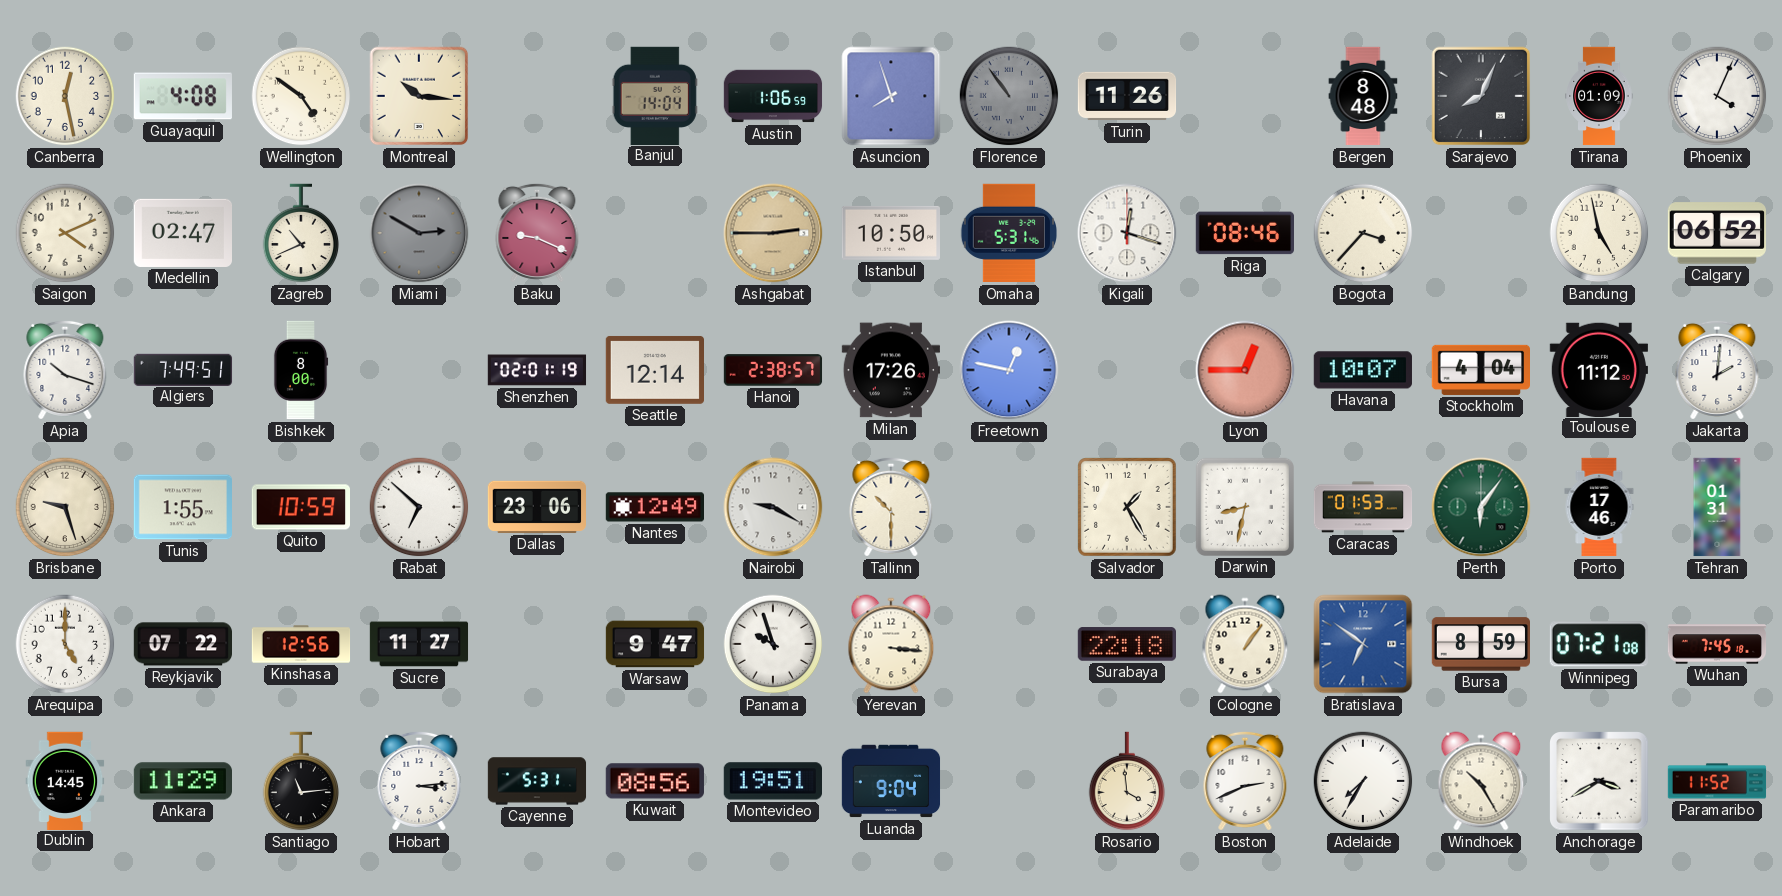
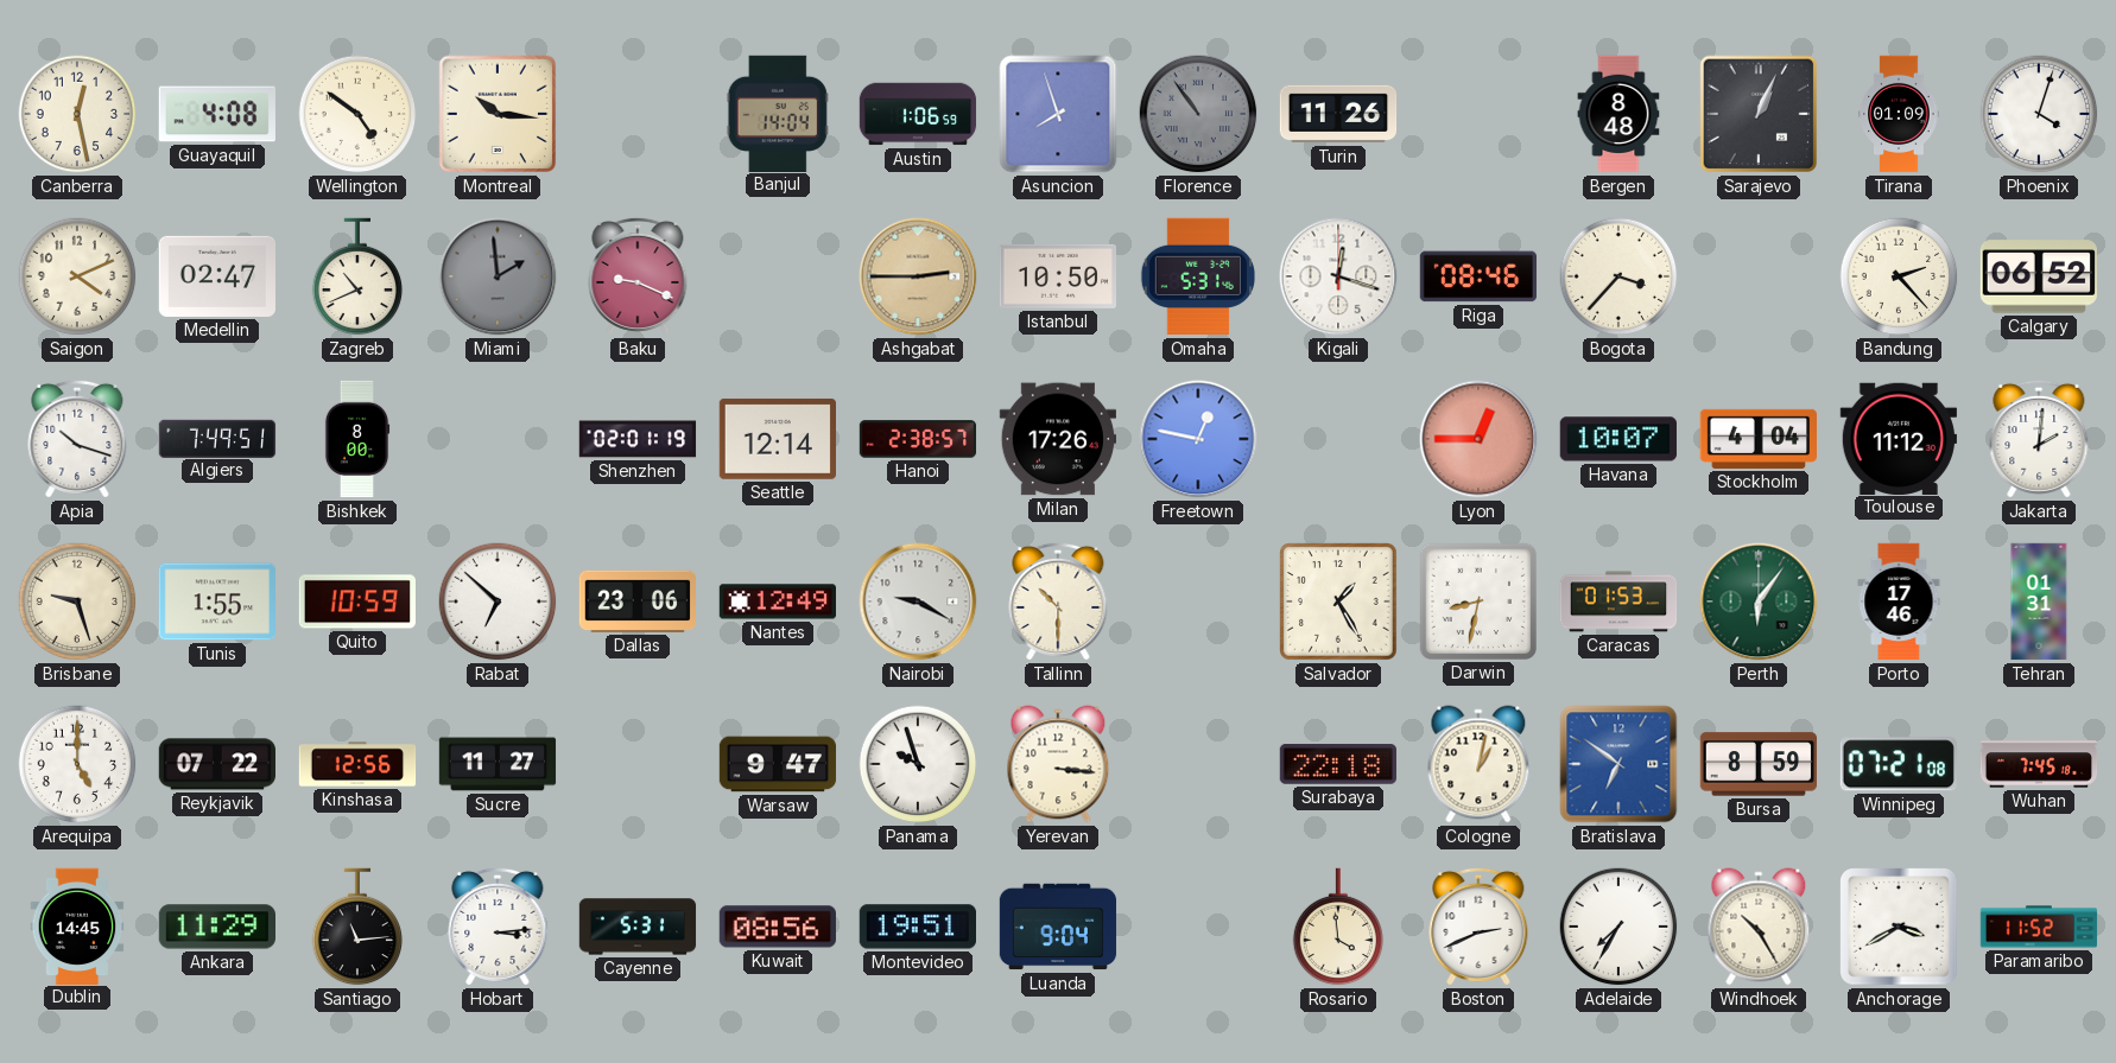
Sarajevo: 8:04 -> 1:04
Phoenix: 4:04 -> 4:03
Miami: 2:50 -> 1:59
Bandung: 4:58 -> 2:23
Cologne: 1:06 -> 1:02
